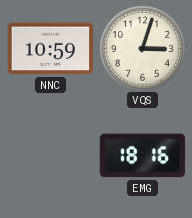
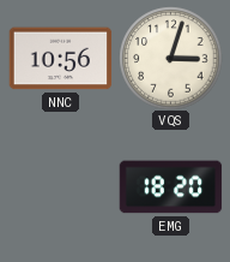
NNC: 10:59 -> 10:56
EMG: 18:16 -> 18:20
